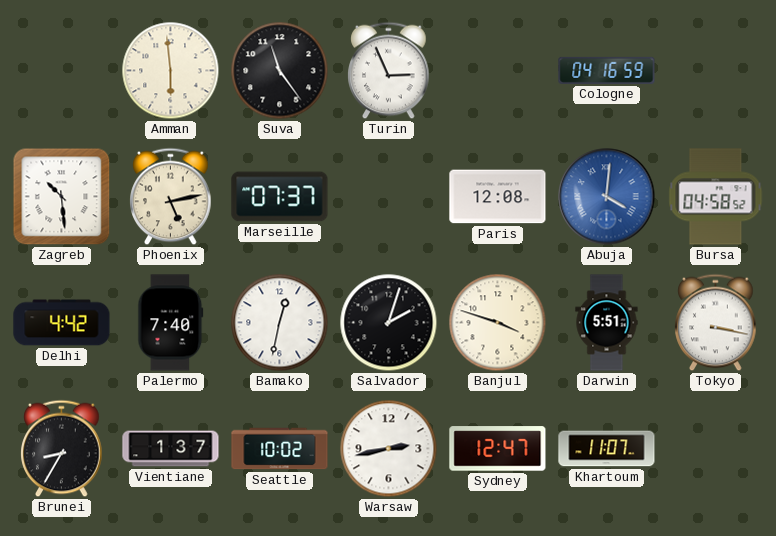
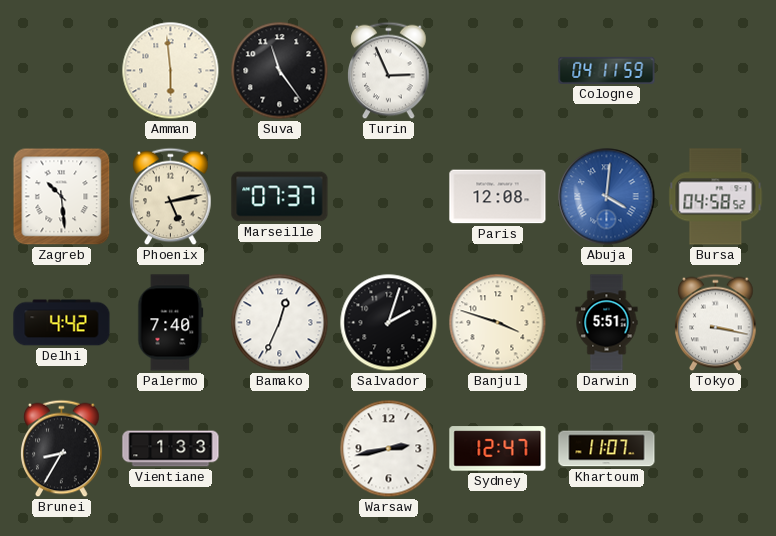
Cologne: 04:16 -> 04:11
Bamako: 12:32 -> 12:34
Vientiane: 1:37 -> 1:33
Seattle: 10:02 -> none
